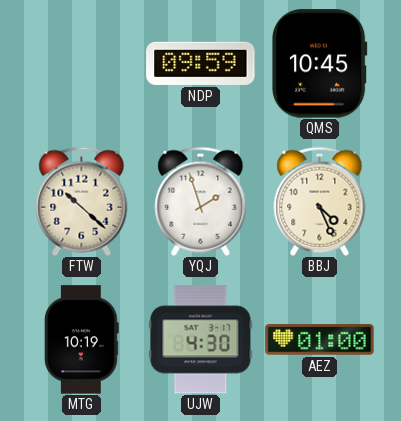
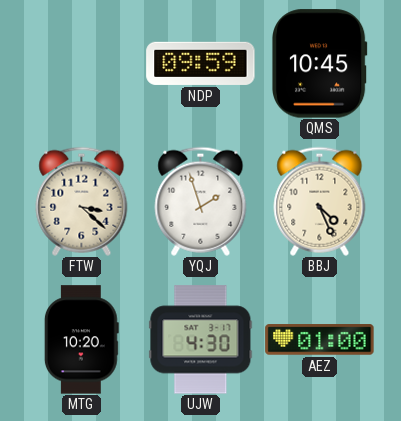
FTW: 10:22 -> 3:22
MTG: 10:19 -> 10:20
